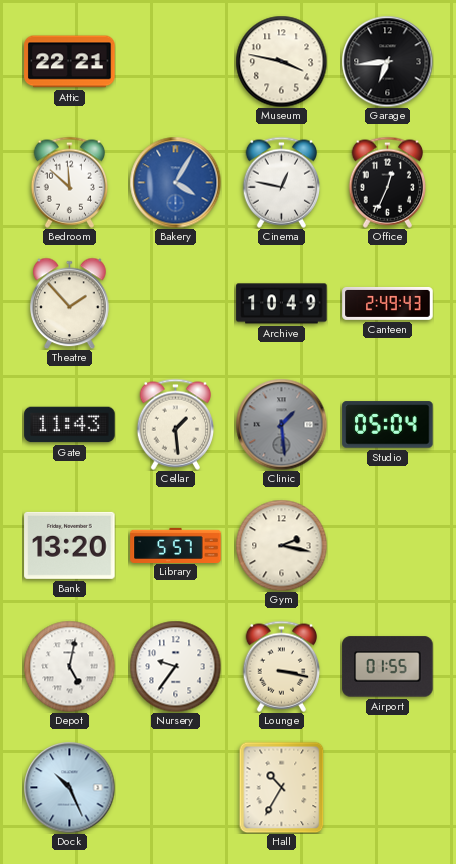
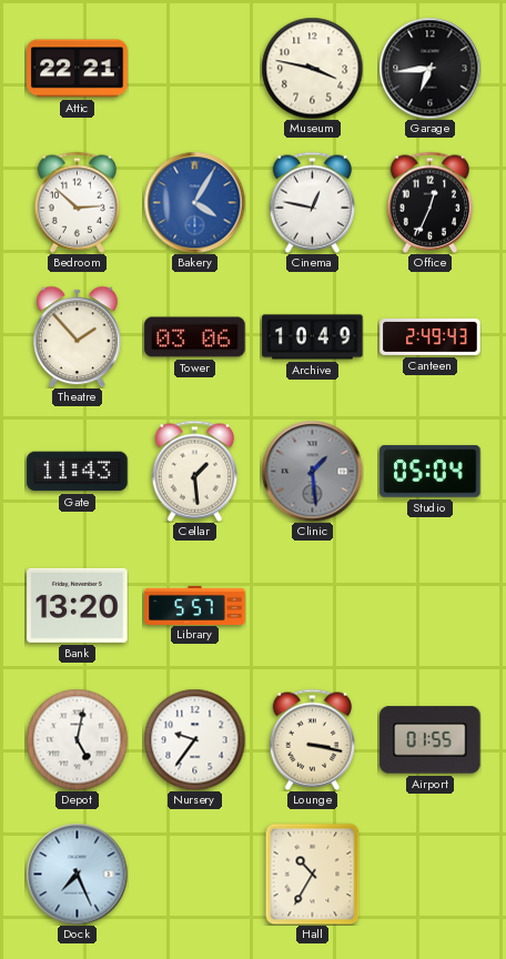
Bedroom: 11:52 -> 2:52
Tower: none -> 03:06
Gym: 2:17 -> none
Dock: 10:26 -> 7:26
